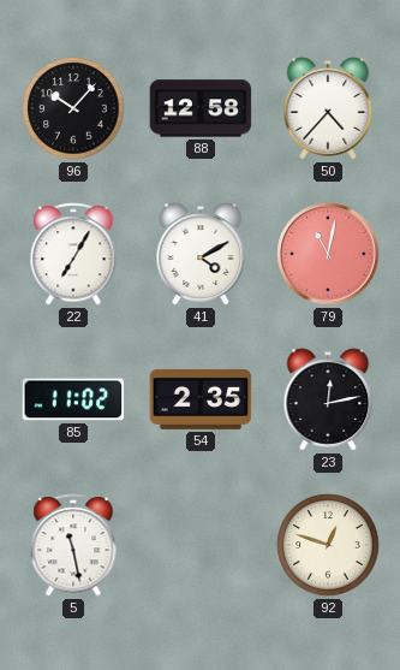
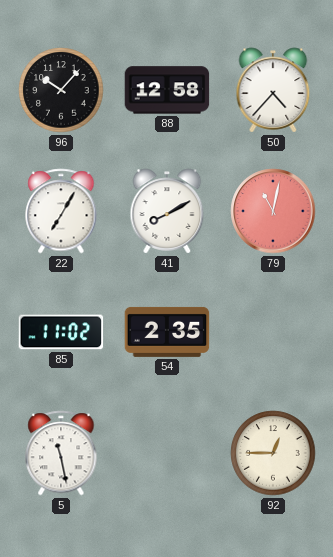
41: 4:10 -> 8:10
23: 12:13 -> none
92: 12:48 -> 12:45
